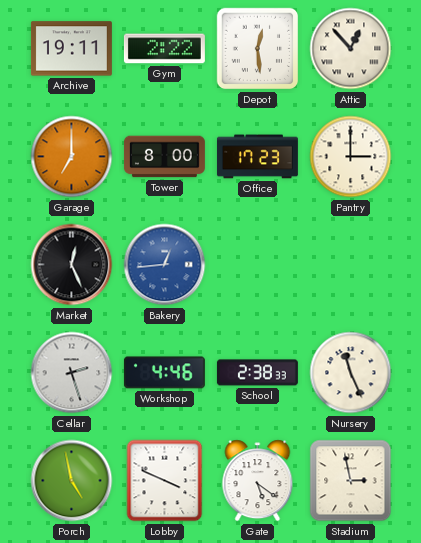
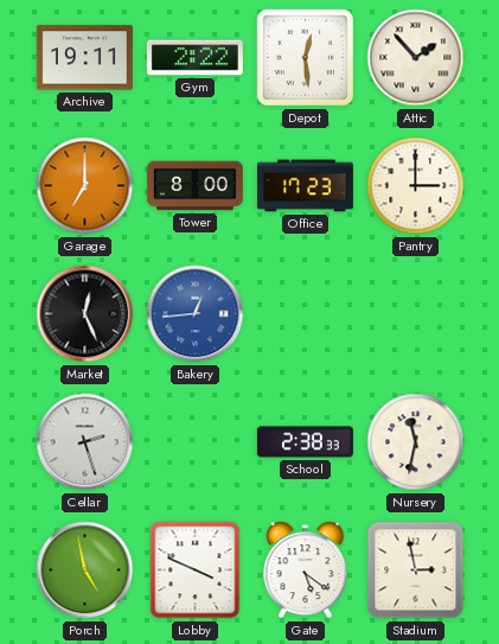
Attic: 12:53 -> 1:53
Workshop: 4:46 -> none
Nursery: 11:26 -> 11:32
